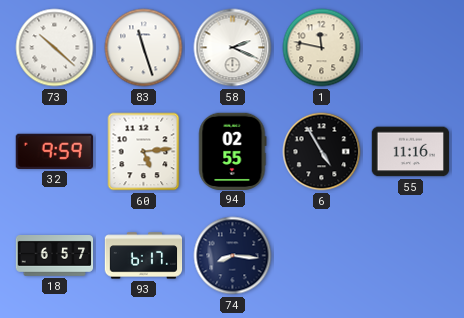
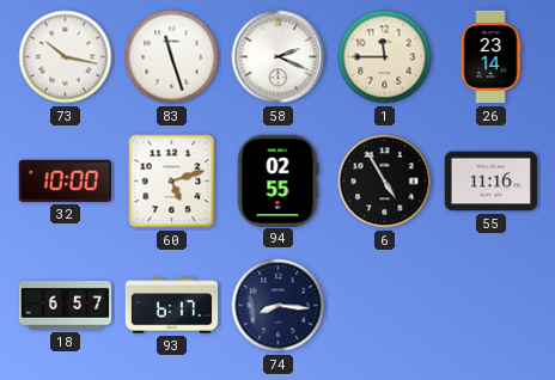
73: 10:22 -> 10:17
1: 11:47 -> 11:45
26: none -> 23:14
32: 9:59 -> 10:00
60: 5:14 -> 5:12
